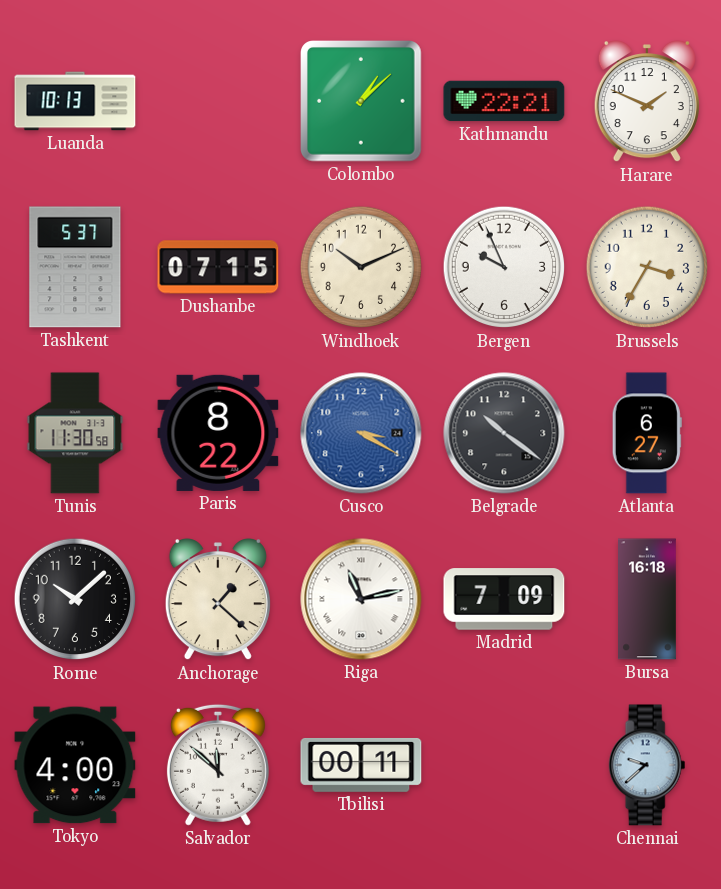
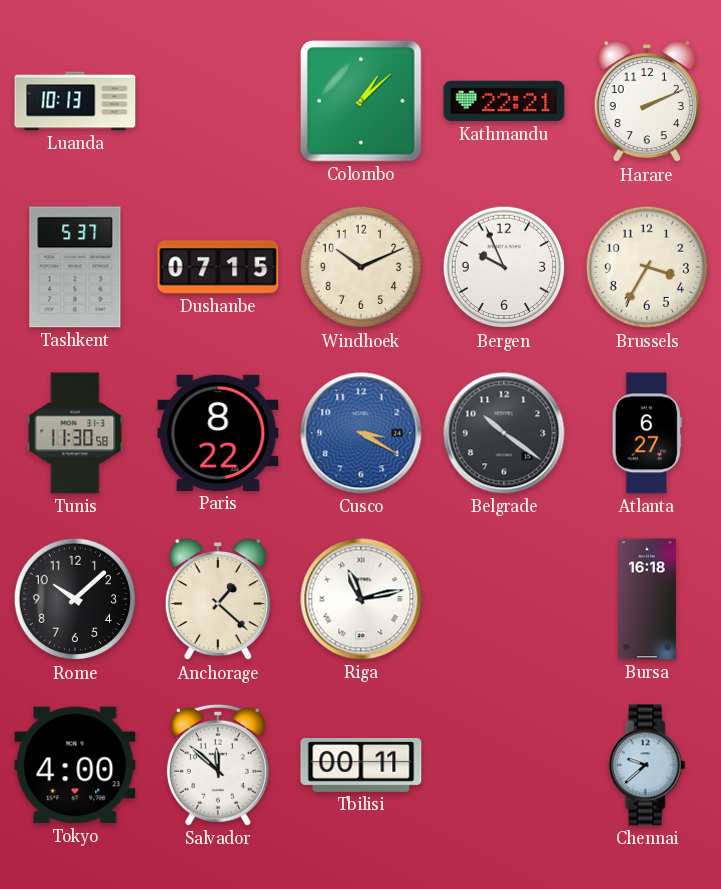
Harare: 1:49 -> 2:11
Madrid: 7:09 -> none
